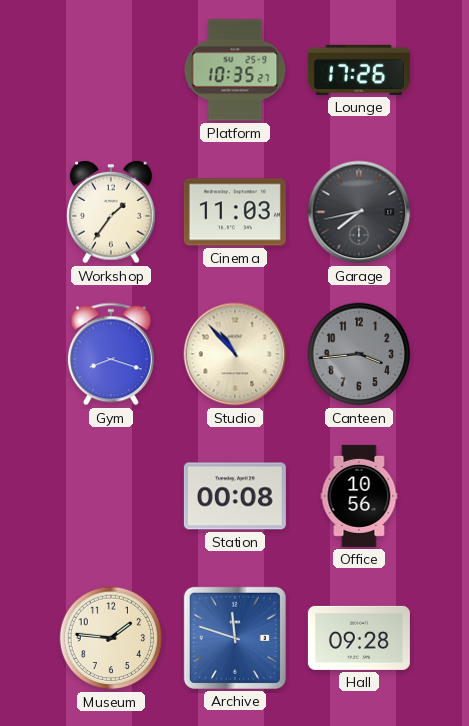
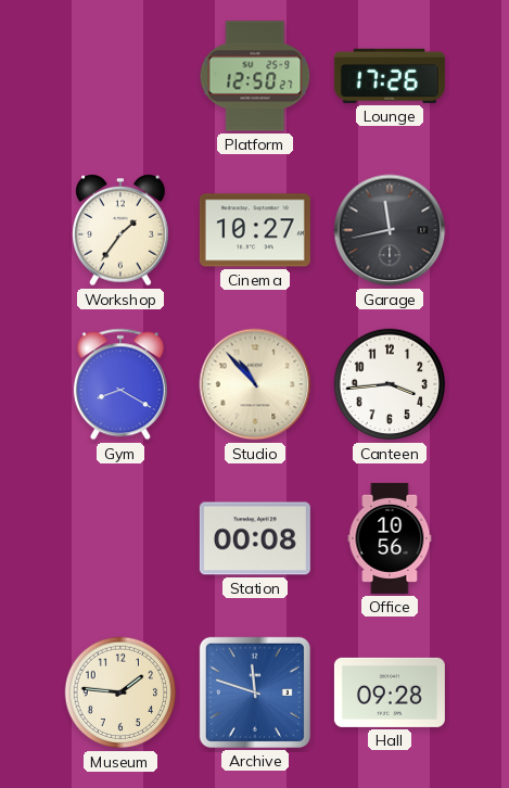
Platform: 10:35 -> 12:50
Cinema: 11:03 -> 10:27
Garage: 7:43 -> 11:43
Gym: 8:18 -> 8:20
Canteen dial: grey -> white
